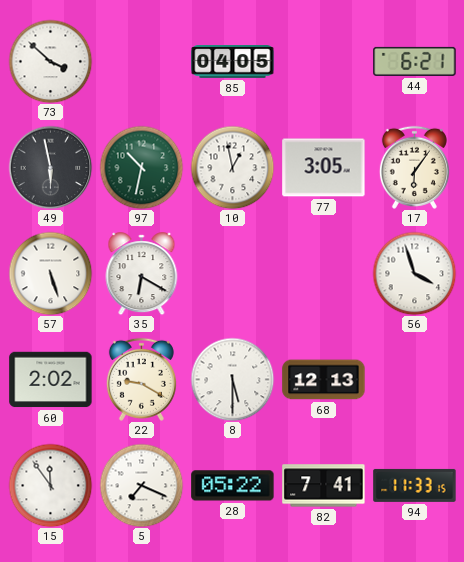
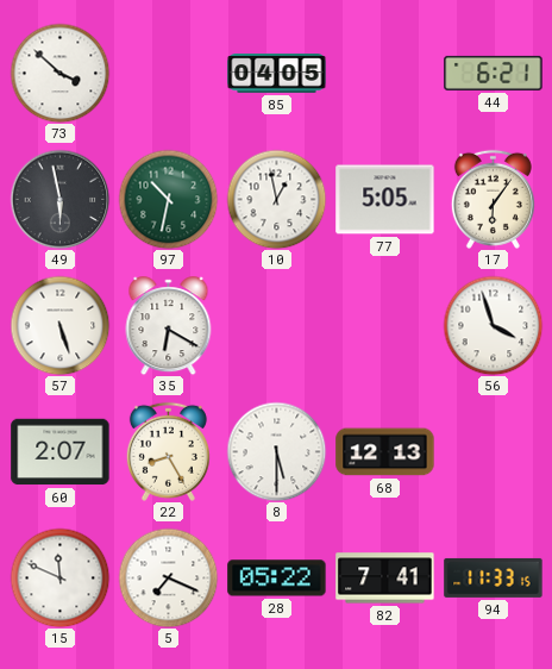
77: 3:05 -> 5:05
60: 2:02 -> 2:07
22: 9:20 -> 8:25
15: 11:54 -> 11:49
